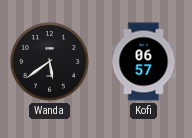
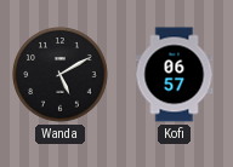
Wanda: 5:39 -> 5:10
